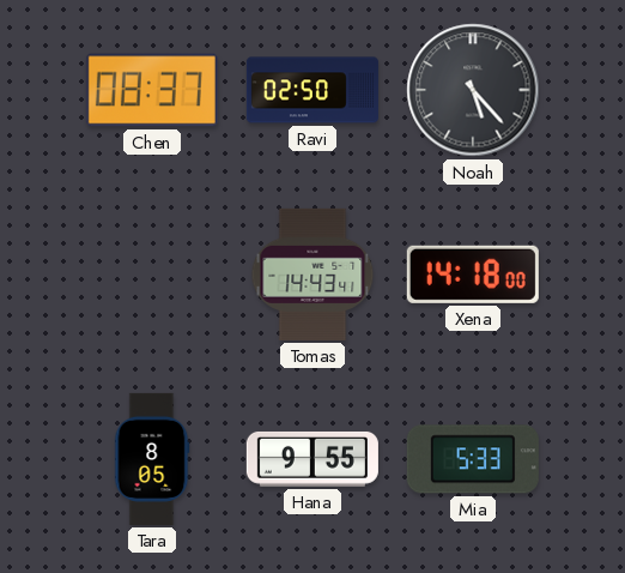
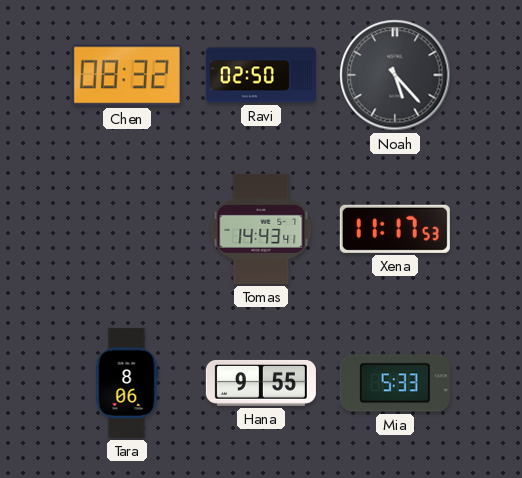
Chen: 08:37 -> 08:32
Xena: 14:18 -> 11:17
Tara: 8:05 -> 8:06
